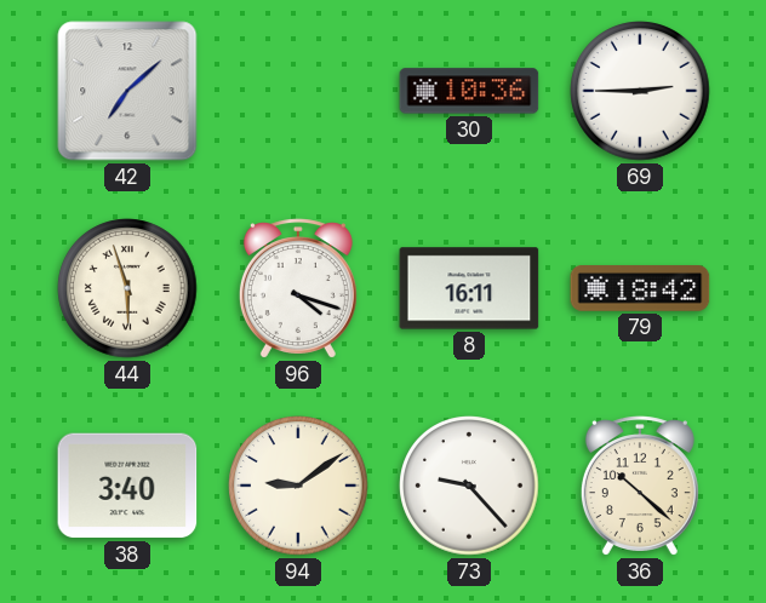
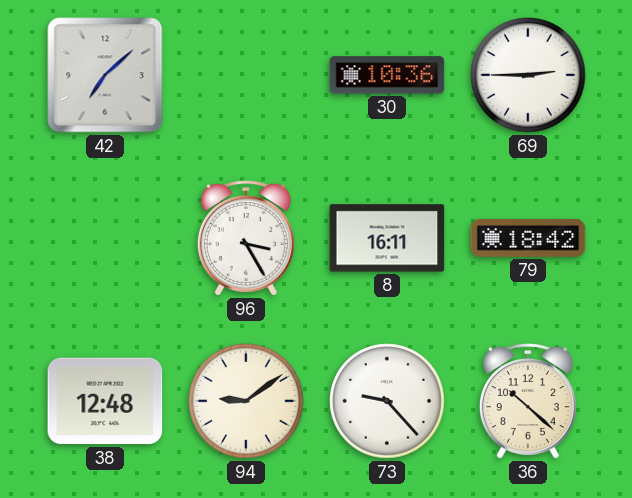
44: 5:57 -> none
96: 4:18 -> 3:25
38: 3:40 -> 12:48
